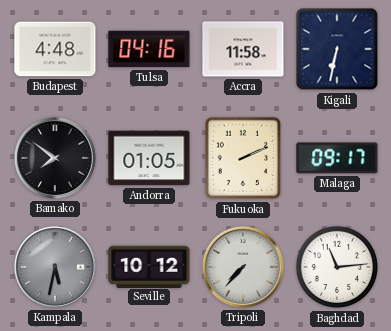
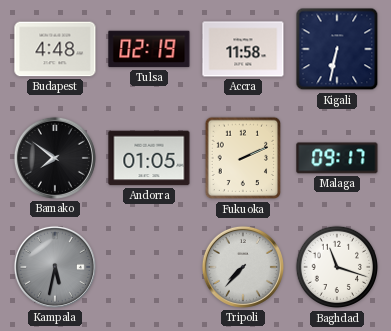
Tulsa: 04:16 -> 02:19
Seville: 10:12 -> none
Baghdad: 11:14 -> 11:18
